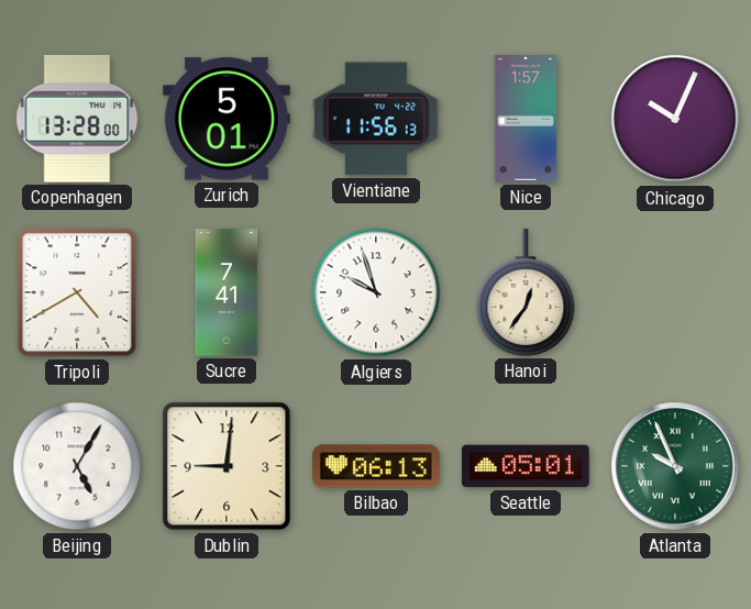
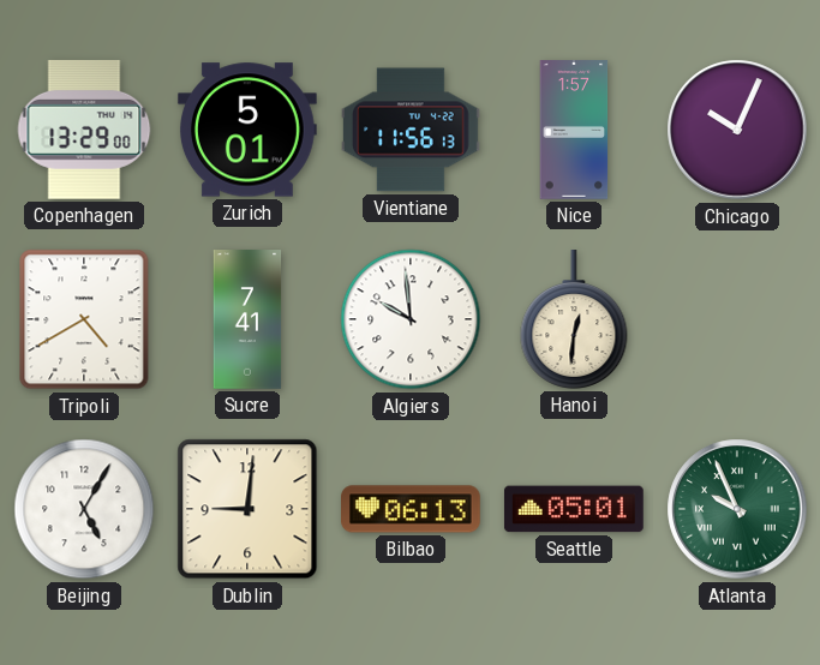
Copenhagen: 13:28 -> 13:29
Algiers: 9:57 -> 9:59
Hanoi: 12:36 -> 12:31
